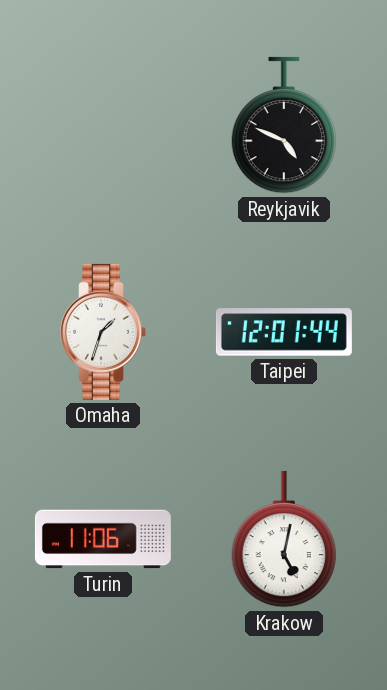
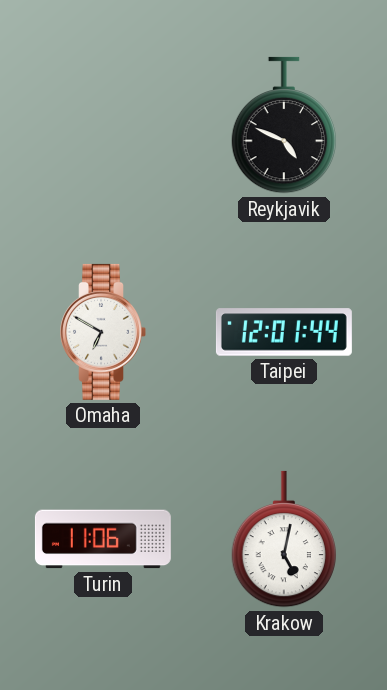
Omaha: 1:33 -> 6:50
